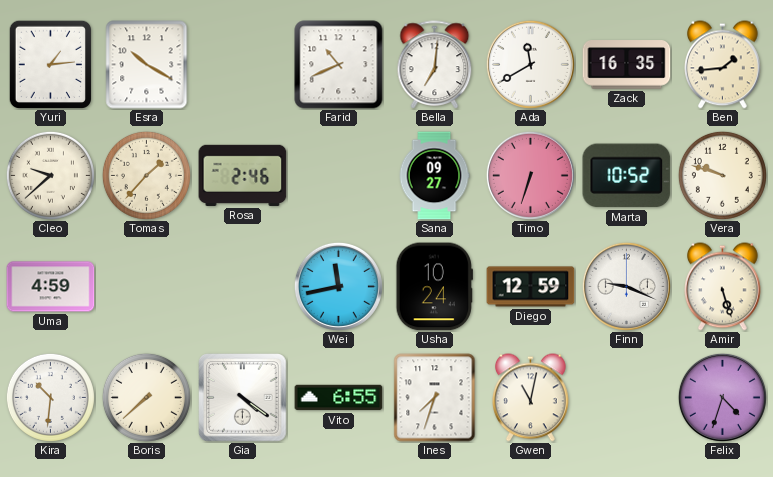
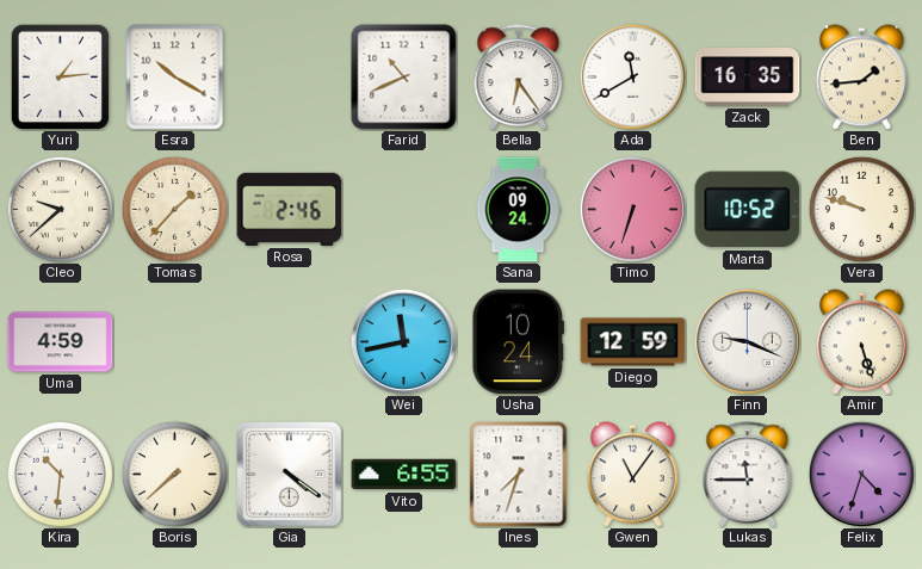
Bella: 7:01 -> 6:24
Sana: 09:27 -> 09:24
Gwen: 11:02 -> 11:06
Lukas: none -> 11:45
